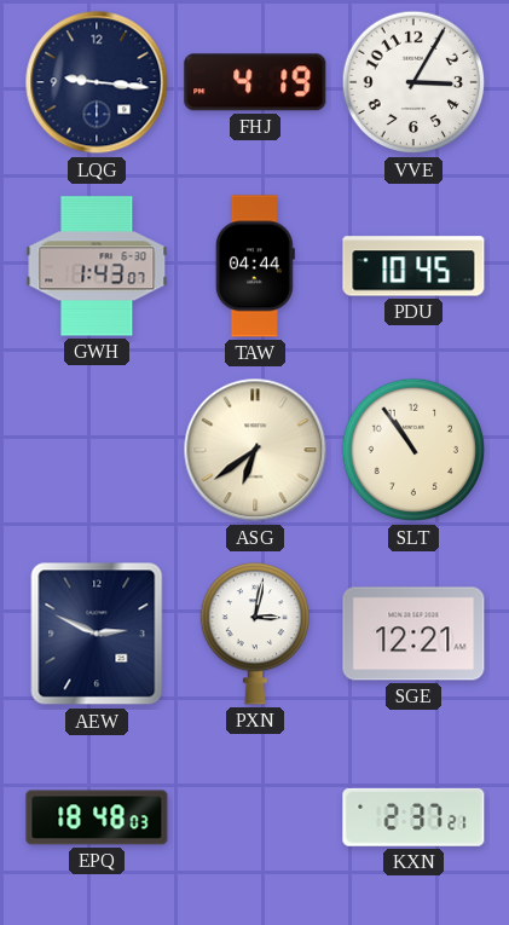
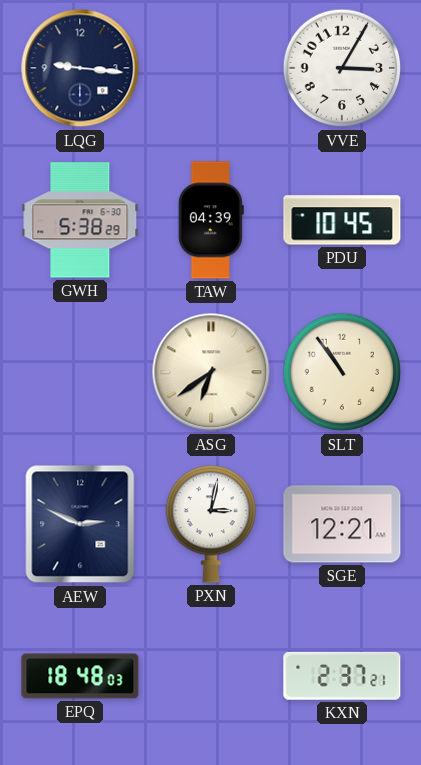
FHJ: 4:19 -> none
GWH: 1:43 -> 5:38
TAW: 04:44 -> 04:39
